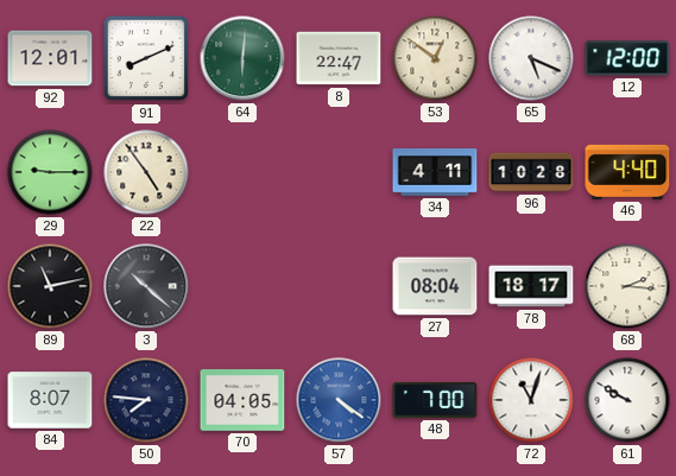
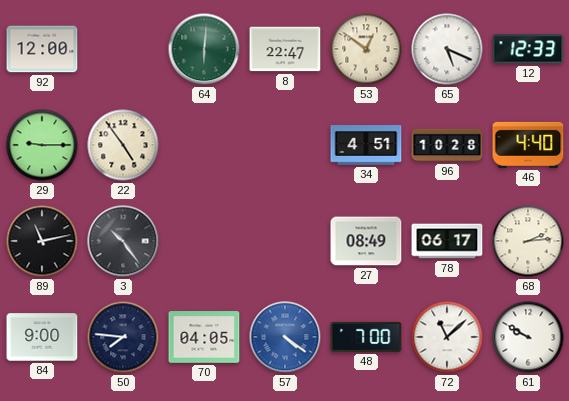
92: 12:01 -> 12:00
91: 8:11 -> none
12: 12:00 -> 12:33
34: 4:11 -> 4:51
3: 10:22 -> 10:24
27: 08:04 -> 08:49
78: 18:17 -> 06:17
68: 2:16 -> 2:14
84: 8:07 -> 9:00
72: 11:03 -> 11:08
